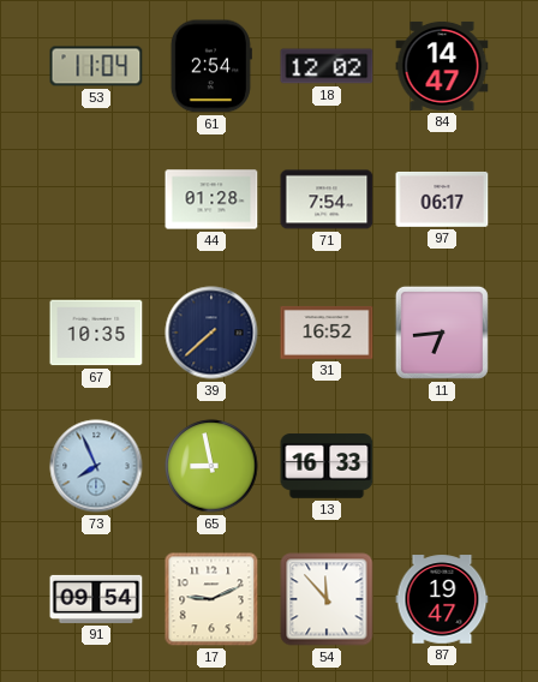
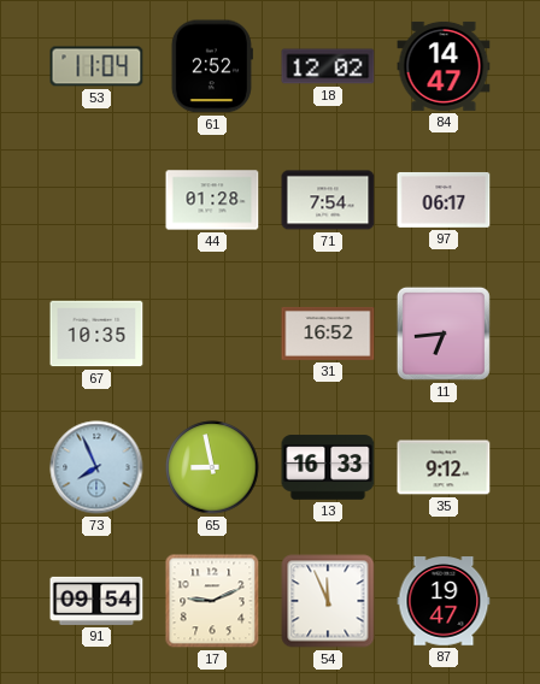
61: 2:54 -> 2:52
39: 7:38 -> none
35: none -> 9:12
54: 11:53 -> 11:56
